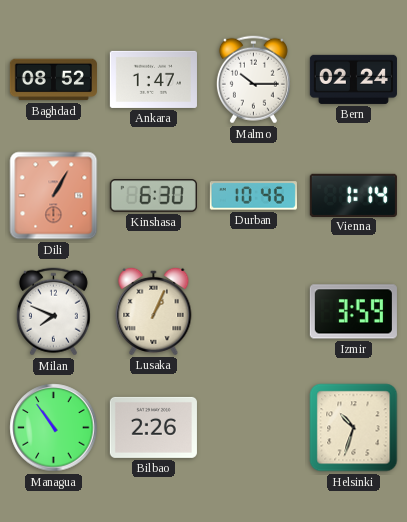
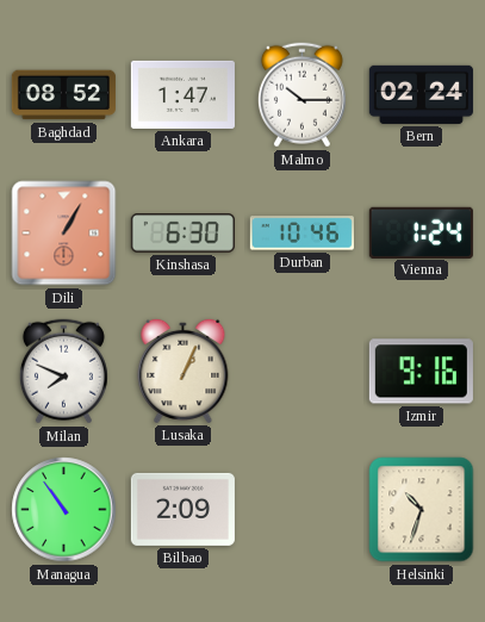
Vienna: 1:14 -> 1:24
Izmir: 3:59 -> 9:16
Bilbao: 2:26 -> 2:09
